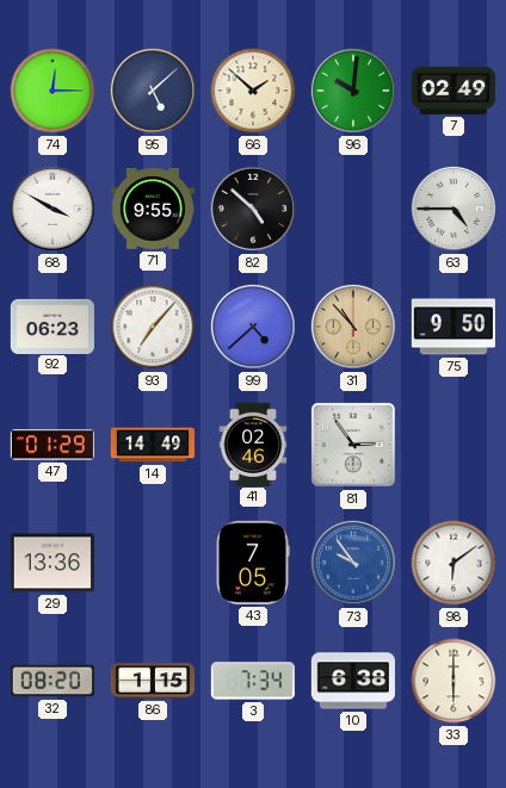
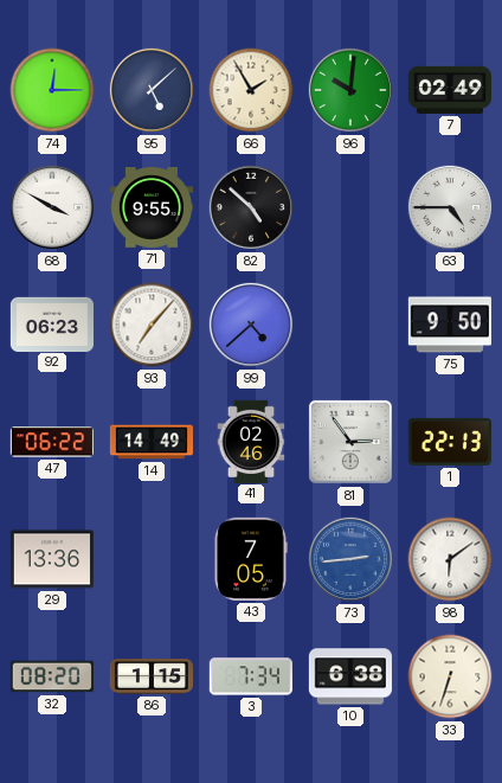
66: 1:52 -> 1:55
31: 10:53 -> none
47: 01:29 -> 06:22
1: none -> 22:13
73: 9:54 -> 2:44
33: 6:00 -> 6:33
